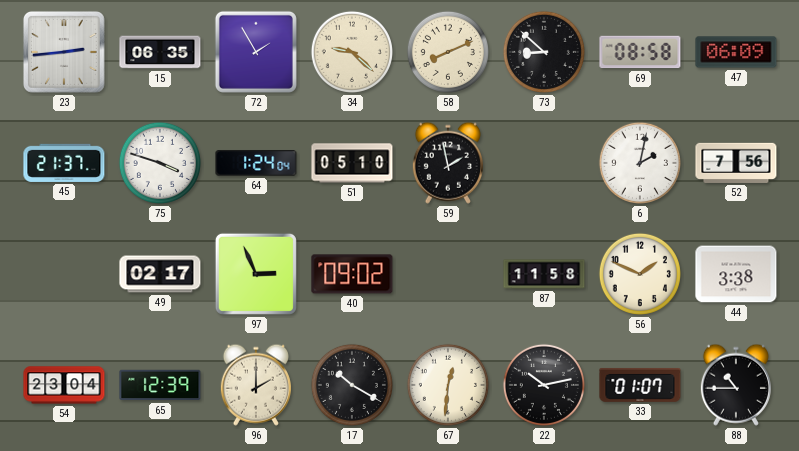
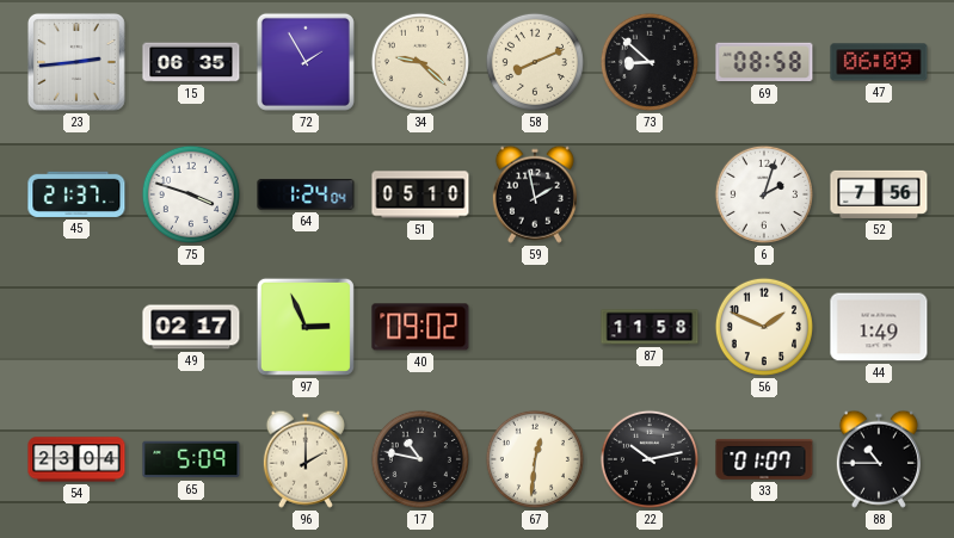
6: 2:02 -> 2:03
44: 3:38 -> 1:49
65: 12:39 -> 5:09
17: 10:20 -> 10:47
